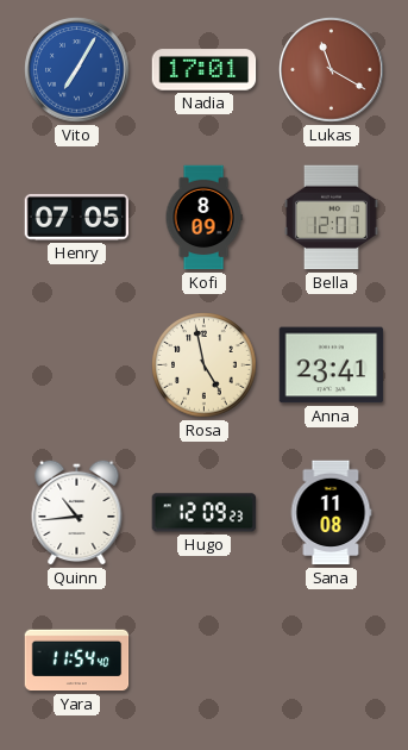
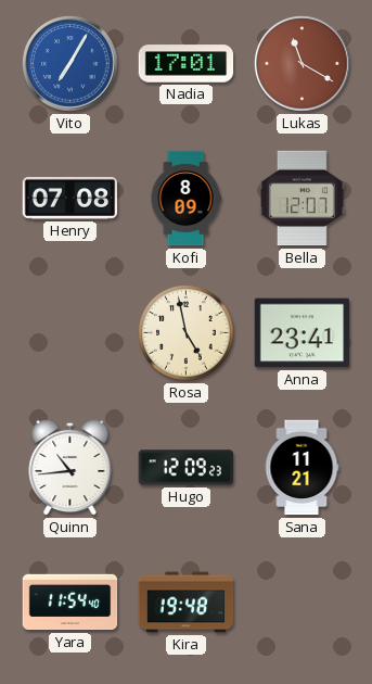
Henry: 07:05 -> 07:08
Sana: 11:08 -> 11:21
Kira: none -> 19:48
